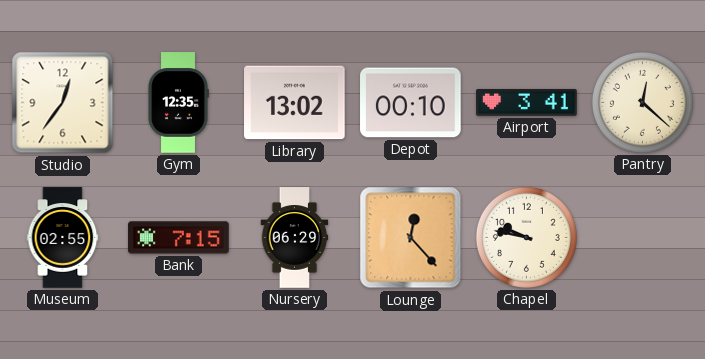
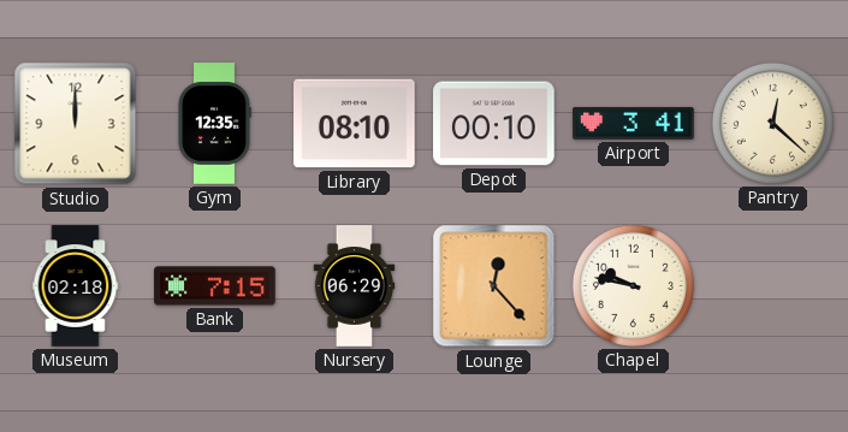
Studio: 12:36 -> 12:00
Library: 13:02 -> 08:10
Museum: 02:55 -> 02:18
